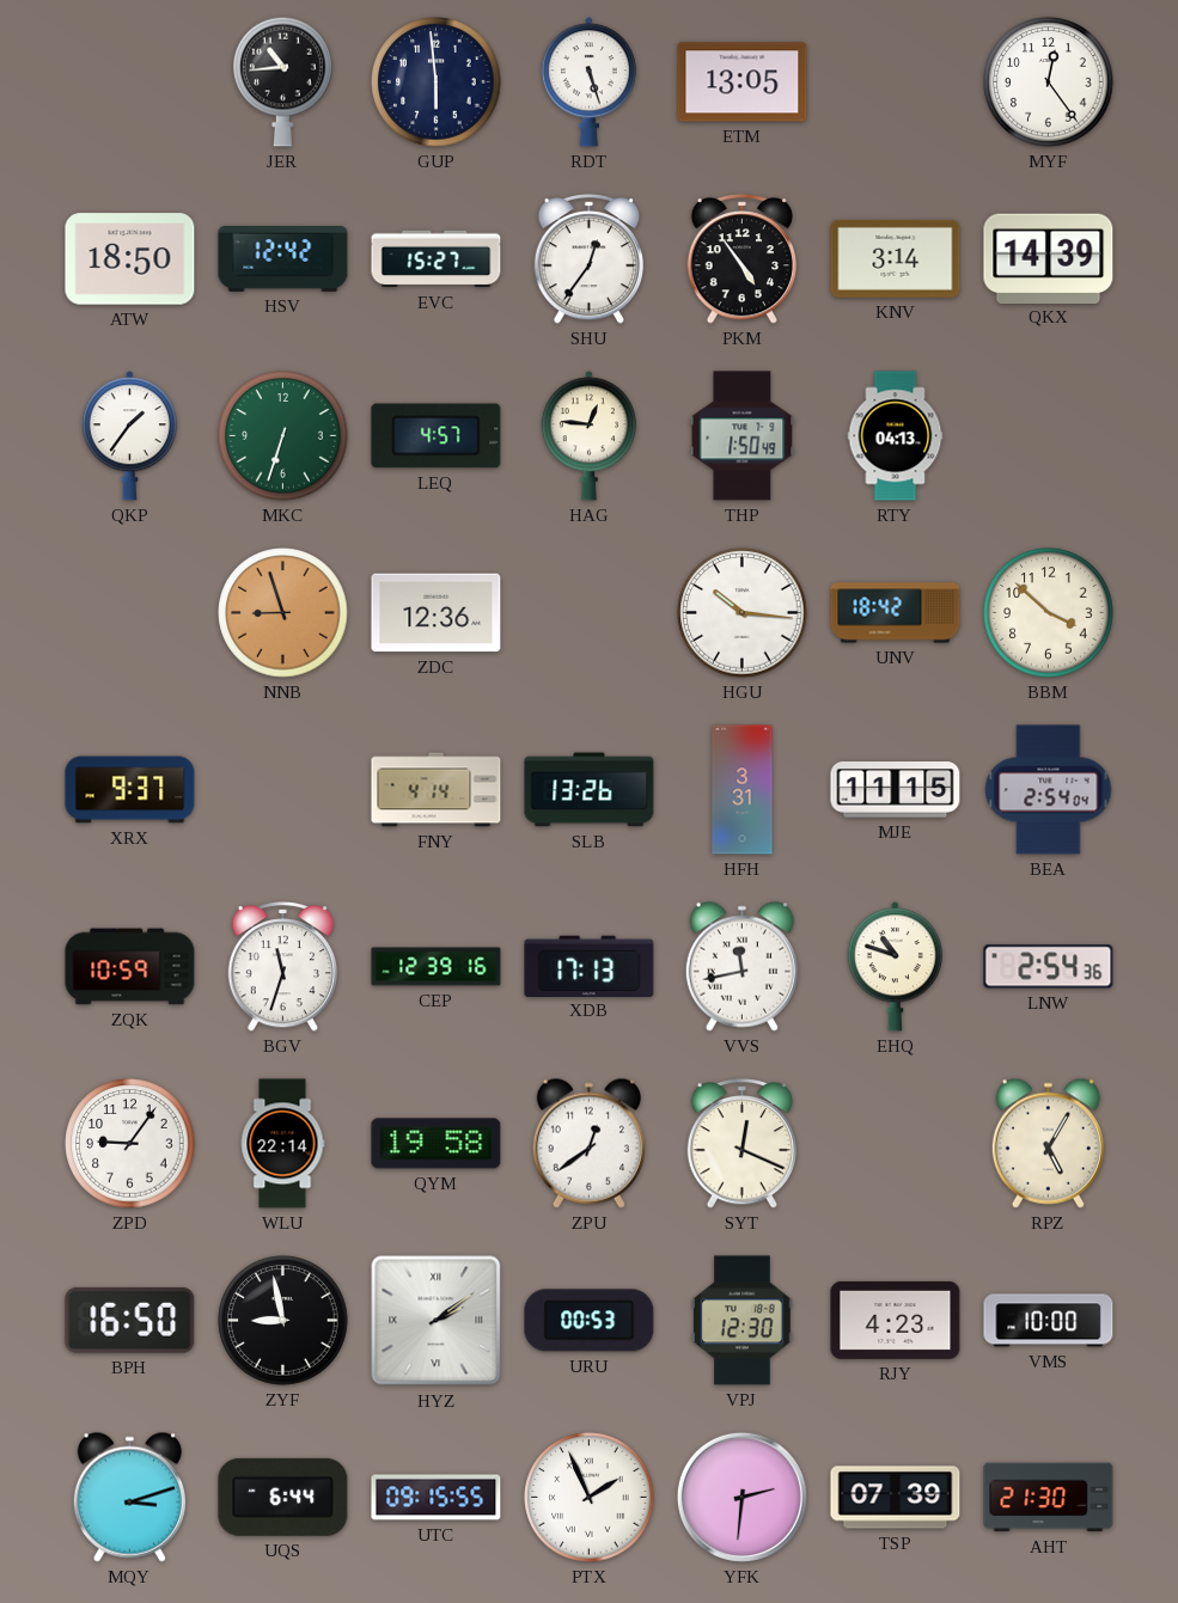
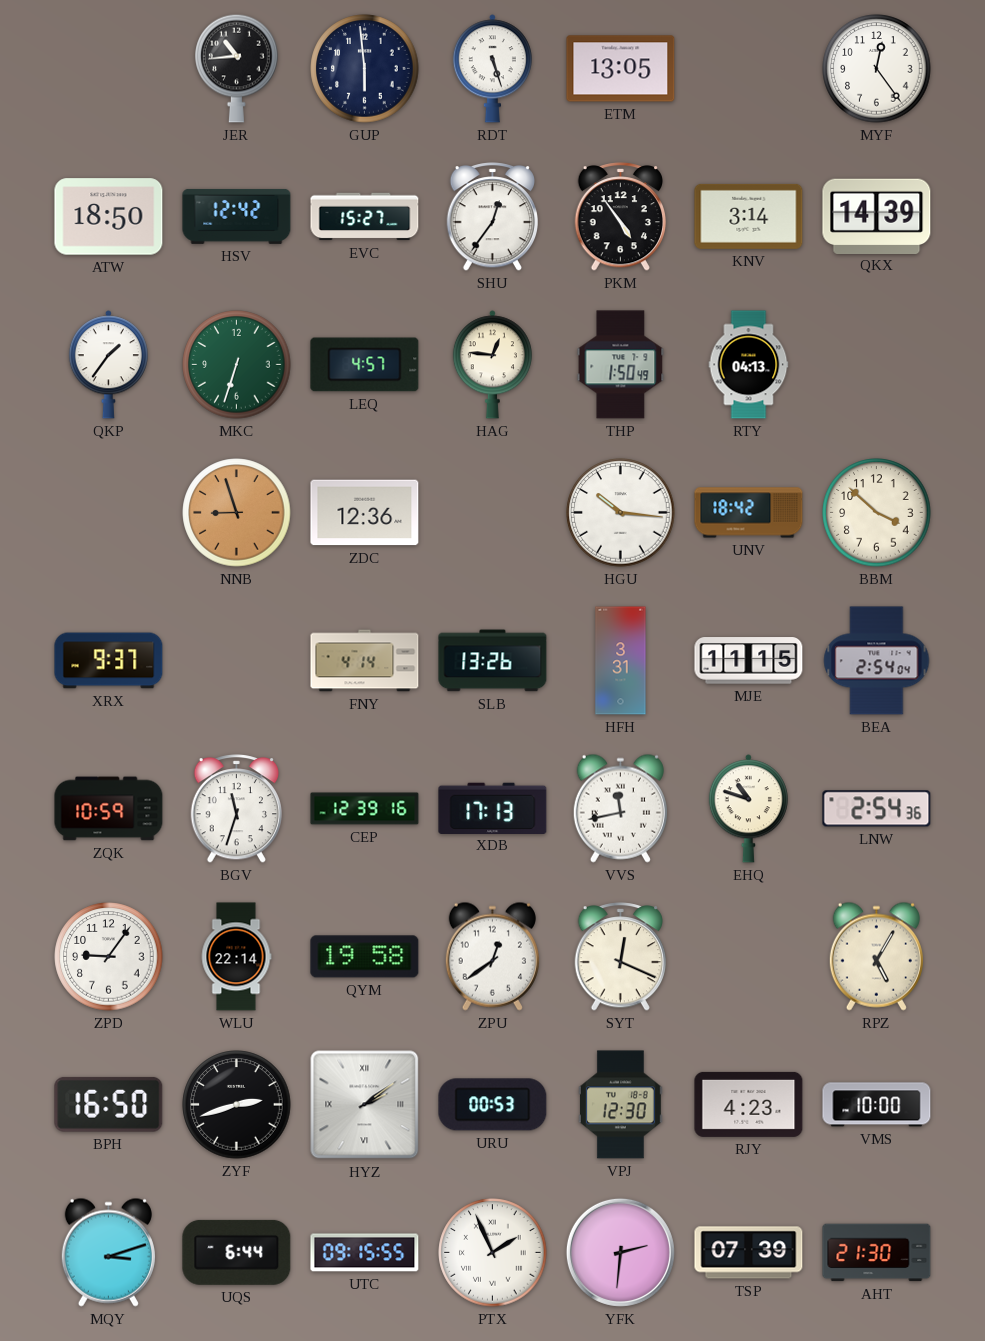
ZYF: 8:58 -> 2:42
